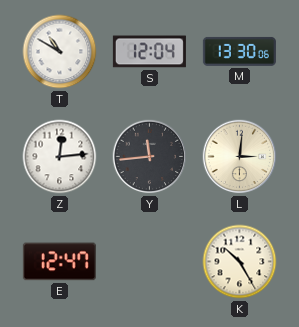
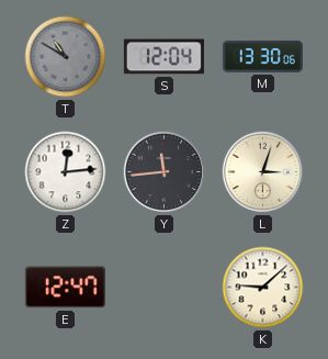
T dial: white -> grey
L: 3:01 -> 3:03
K: 10:25 -> 9:08
